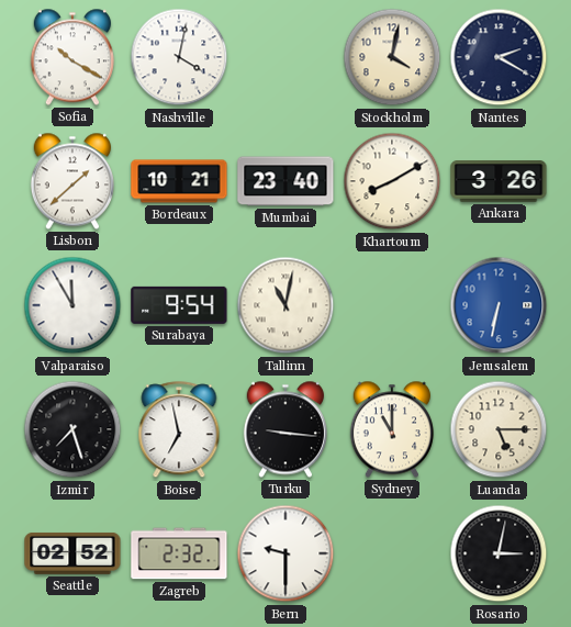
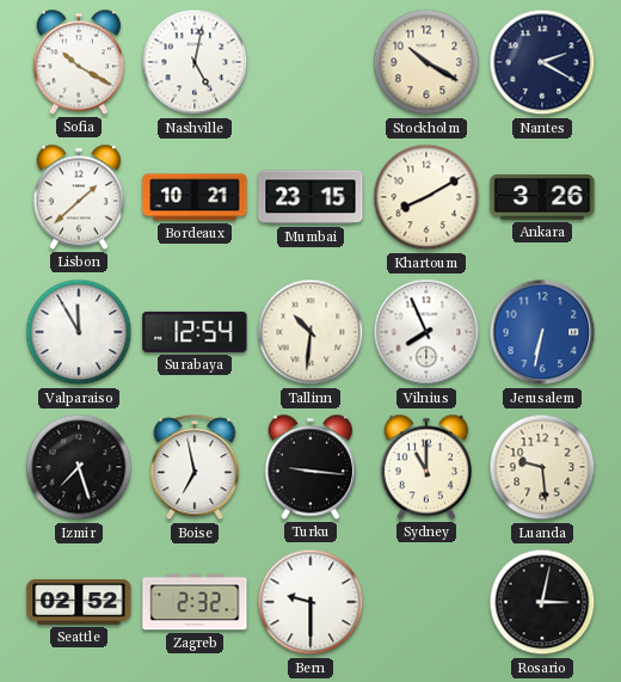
Nashville: 4:02 -> 5:02
Stockholm: 4:02 -> 10:20
Mumbai: 23:40 -> 23:15
Surabaya: 9:54 -> 12:54
Tallinn: 11:02 -> 10:31
Vilnius: none -> 7:56
Luanda: 5:15 -> 9:29
